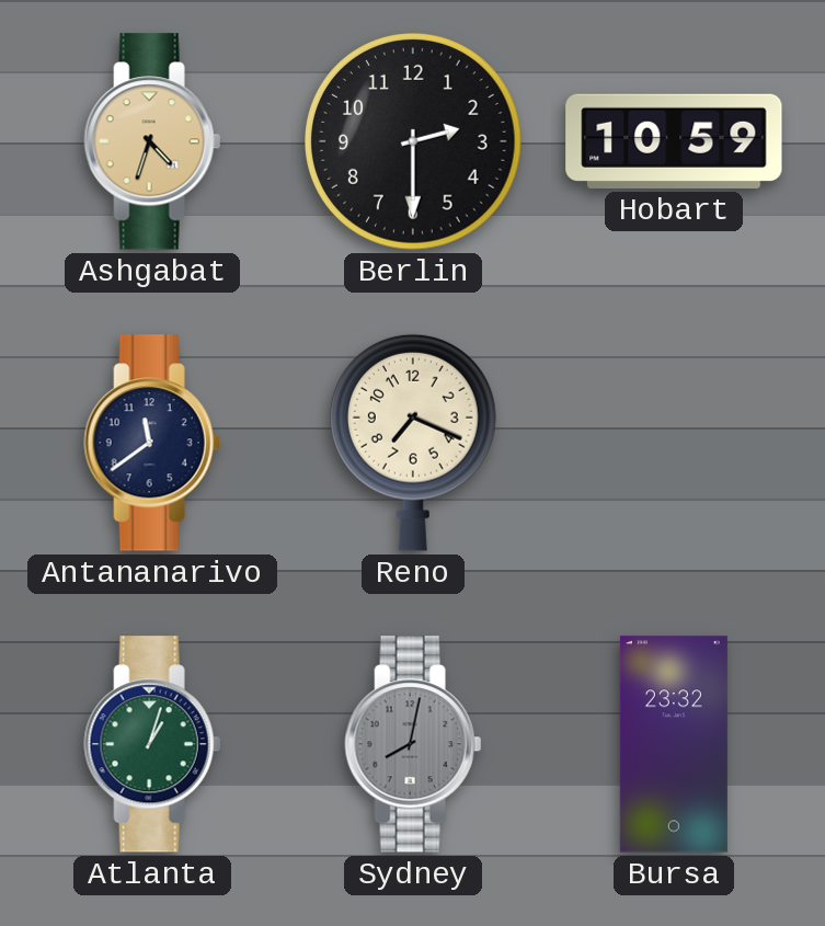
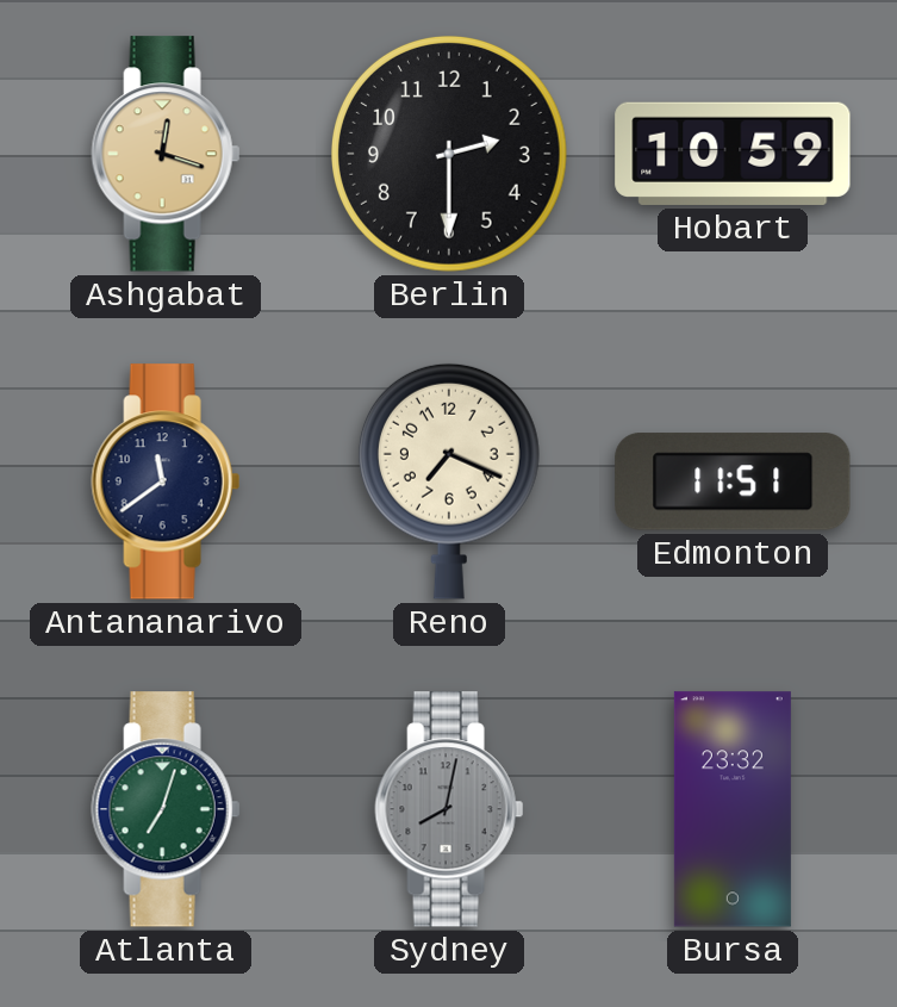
Ashgabat: 4:33 -> 12:18
Edmonton: none -> 11:51
Atlanta: 1:03 -> 7:03
